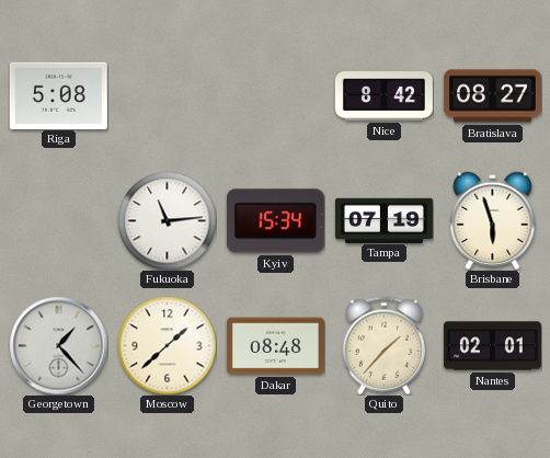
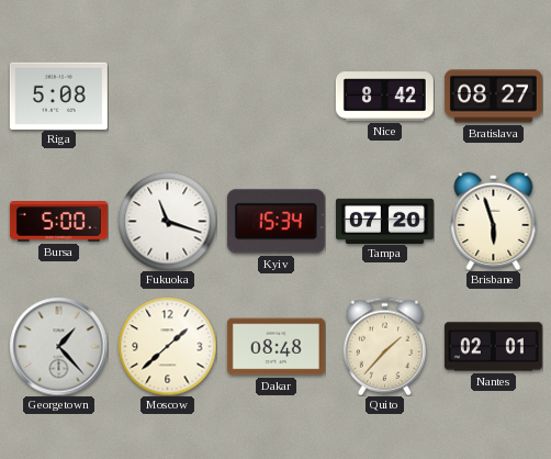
Bursa: none -> 5:00
Fukuoka: 11:14 -> 11:18
Tampa: 07:19 -> 07:20
